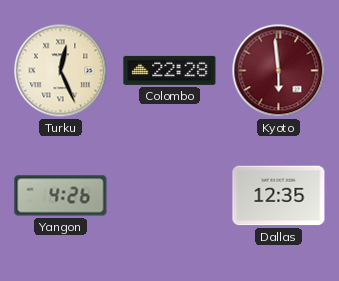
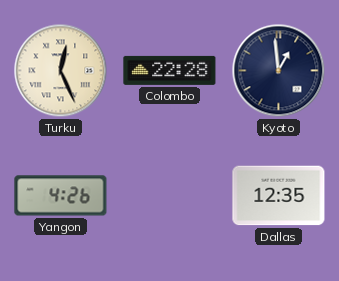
Kyoto: 5:59 -> 12:59
Kyoto dial: burgundy -> navy
